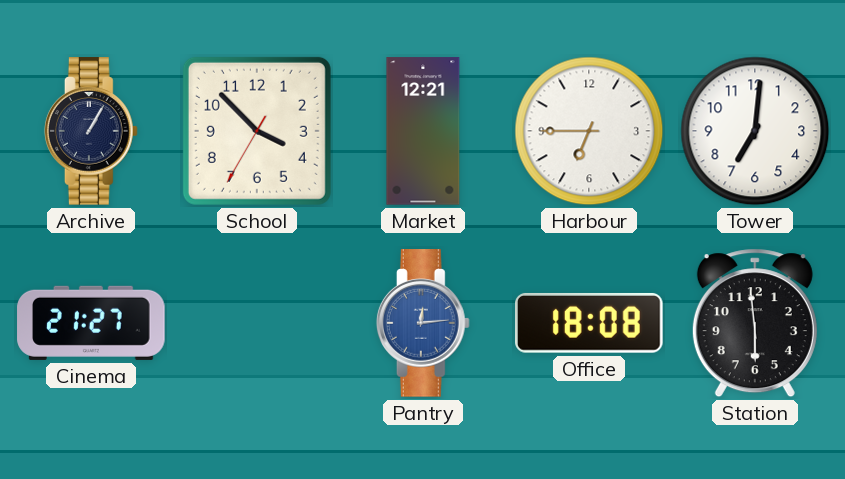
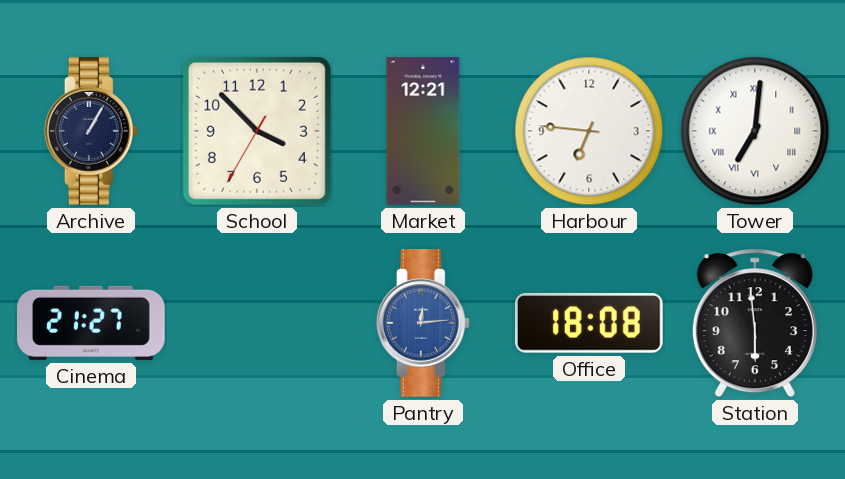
Harbour: 6:45 -> 6:46
Tower numerals: Arabic -> Roman
